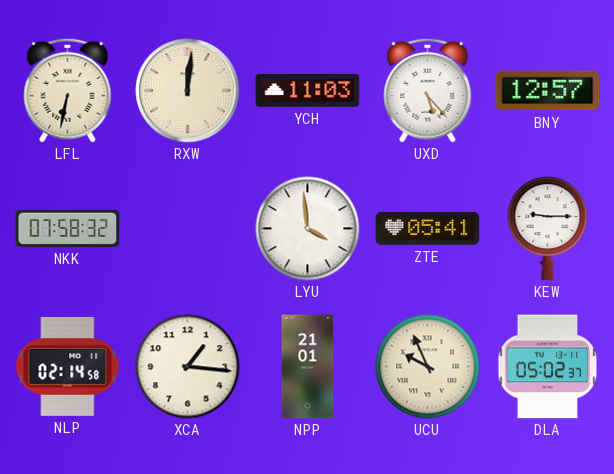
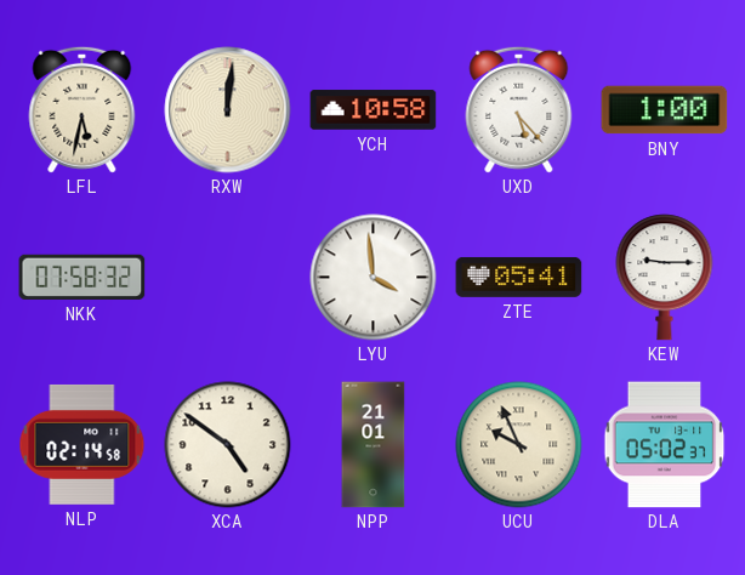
LFL: 6:32 -> 5:32
YCH: 11:03 -> 10:58
BNY: 12:57 -> 1:00
XCA: 1:16 -> 4:51
